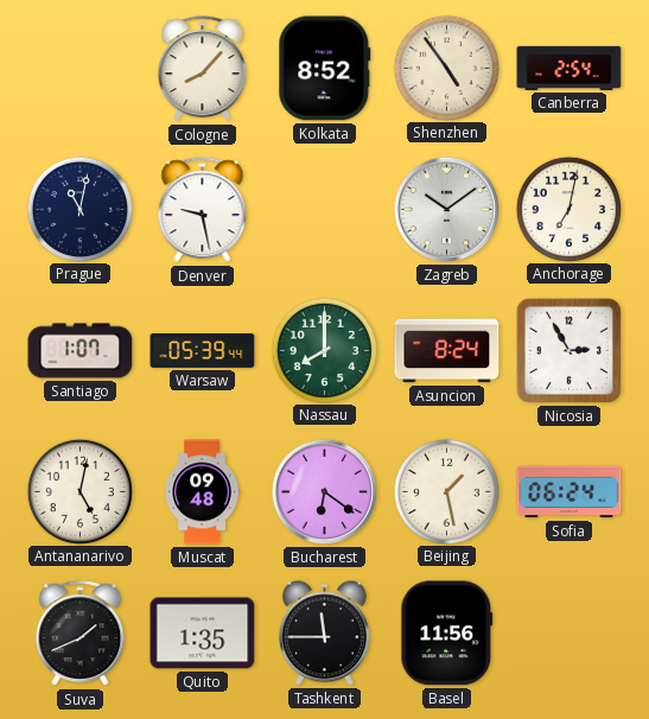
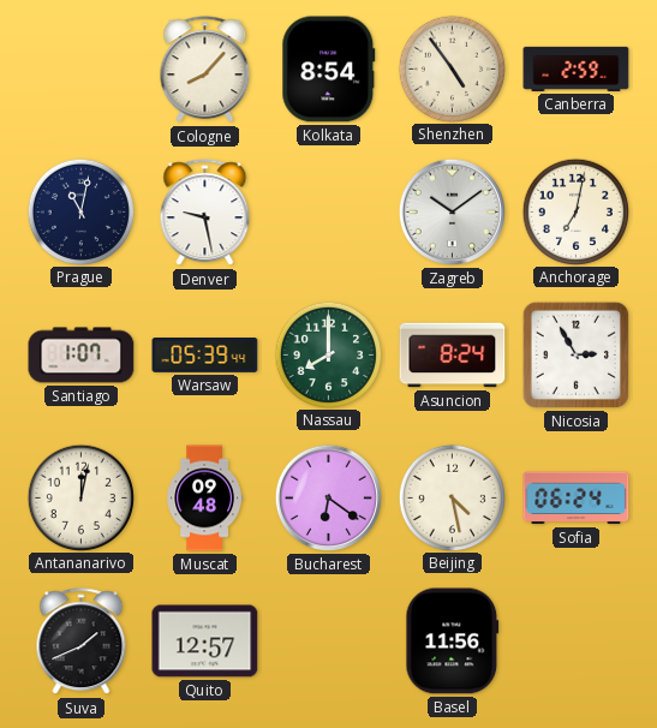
Kolkata: 8:52 -> 8:54
Canberra: 2:54 -> 2:59
Antananarivo: 5:02 -> 12:02
Beijing: 1:28 -> 4:28
Quito: 1:35 -> 12:57
Tashkent: 11:45 -> none
